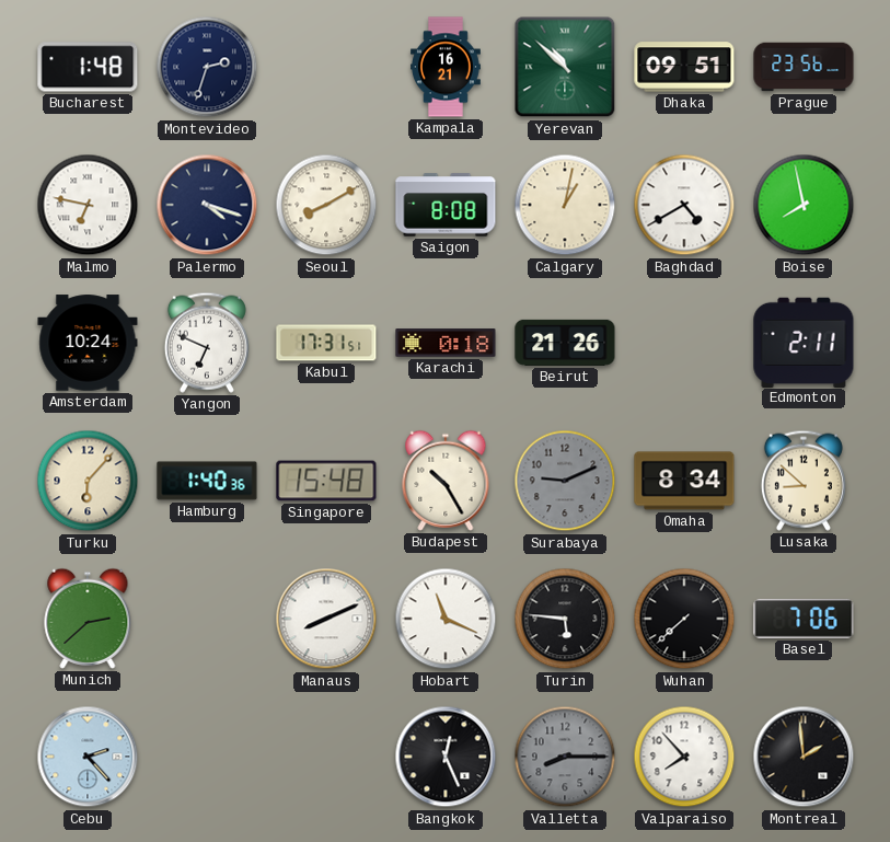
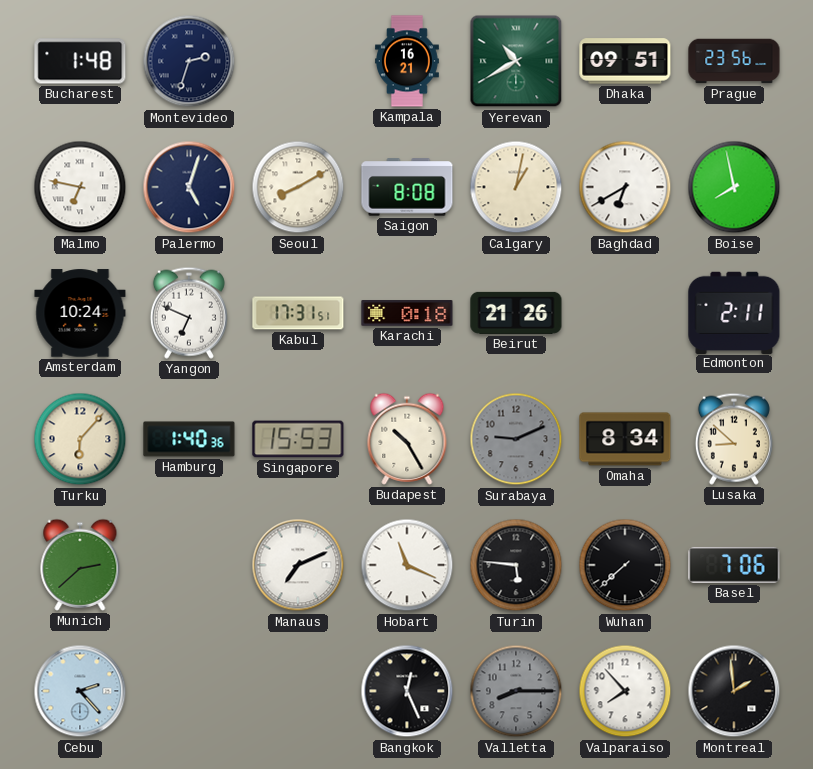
Yerevan: 10:52 -> 10:40
Palermo: 4:18 -> 5:03
Baghdad: 4:40 -> 6:40
Singapore: 15:48 -> 15:53
Manaus: 8:11 -> 7:11
